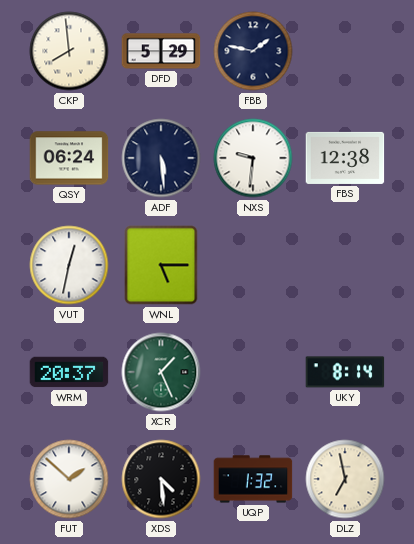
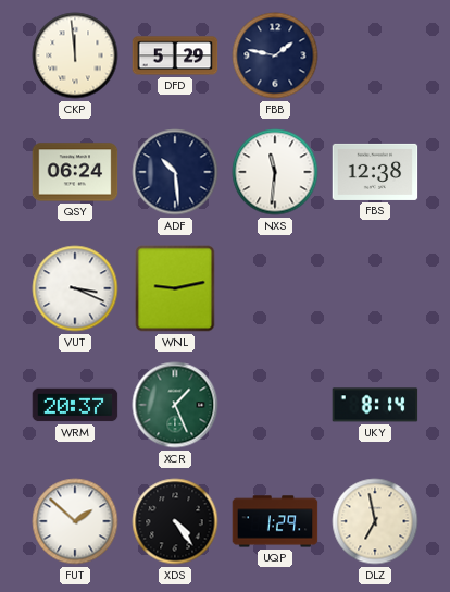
CKP: 7:59 -> 11:59
ADF: 5:29 -> 10:29
NXS: 9:31 -> 11:31
VUT: 12:32 -> 3:19
WNL: 5:15 -> 9:13
XDS: 4:29 -> 4:24
UQP: 1:32 -> 1:29
